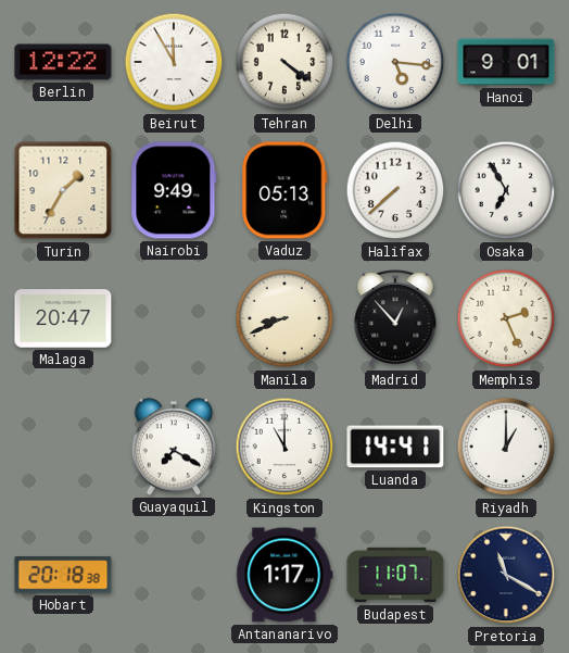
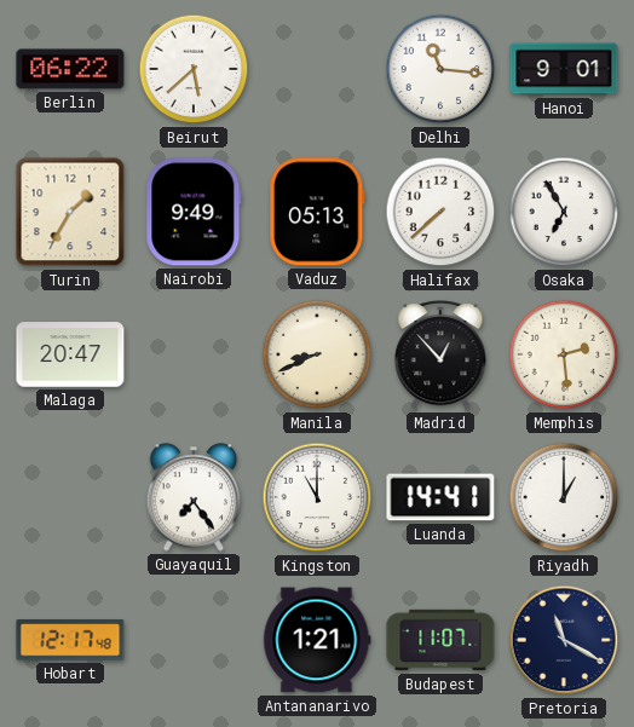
Berlin: 12:22 -> 06:22
Beirut: 11:55 -> 5:38
Tehran: 4:21 -> none
Delhi: 5:16 -> 11:16
Memphis: 2:26 -> 2:29
Guayaquil: 7:20 -> 7:24
Hobart: 20:18 -> 12:17
Antananarivo: 1:17 -> 1:21
